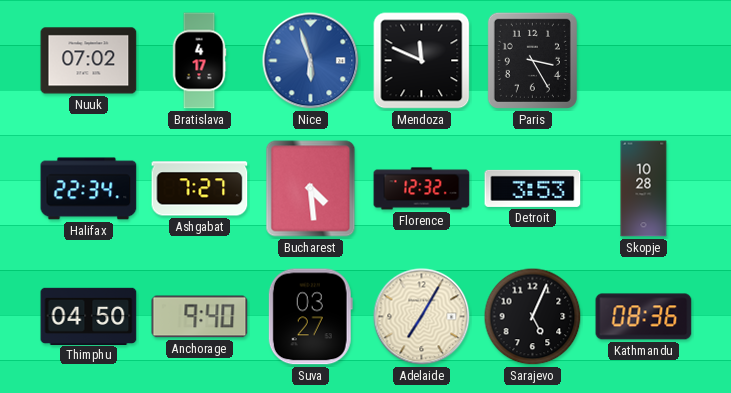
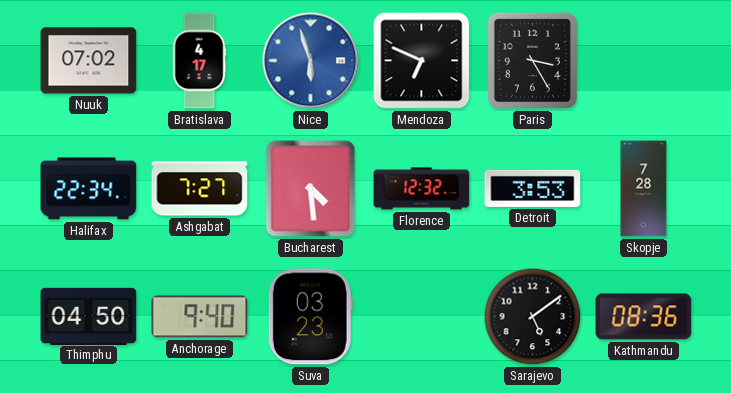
Mendoza: 11:49 -> 6:49
Skopje: 10:28 -> 7:28
Suva: 03:27 -> 03:23
Adelaide: 7:05 -> none
Sarajevo: 5:04 -> 5:09
